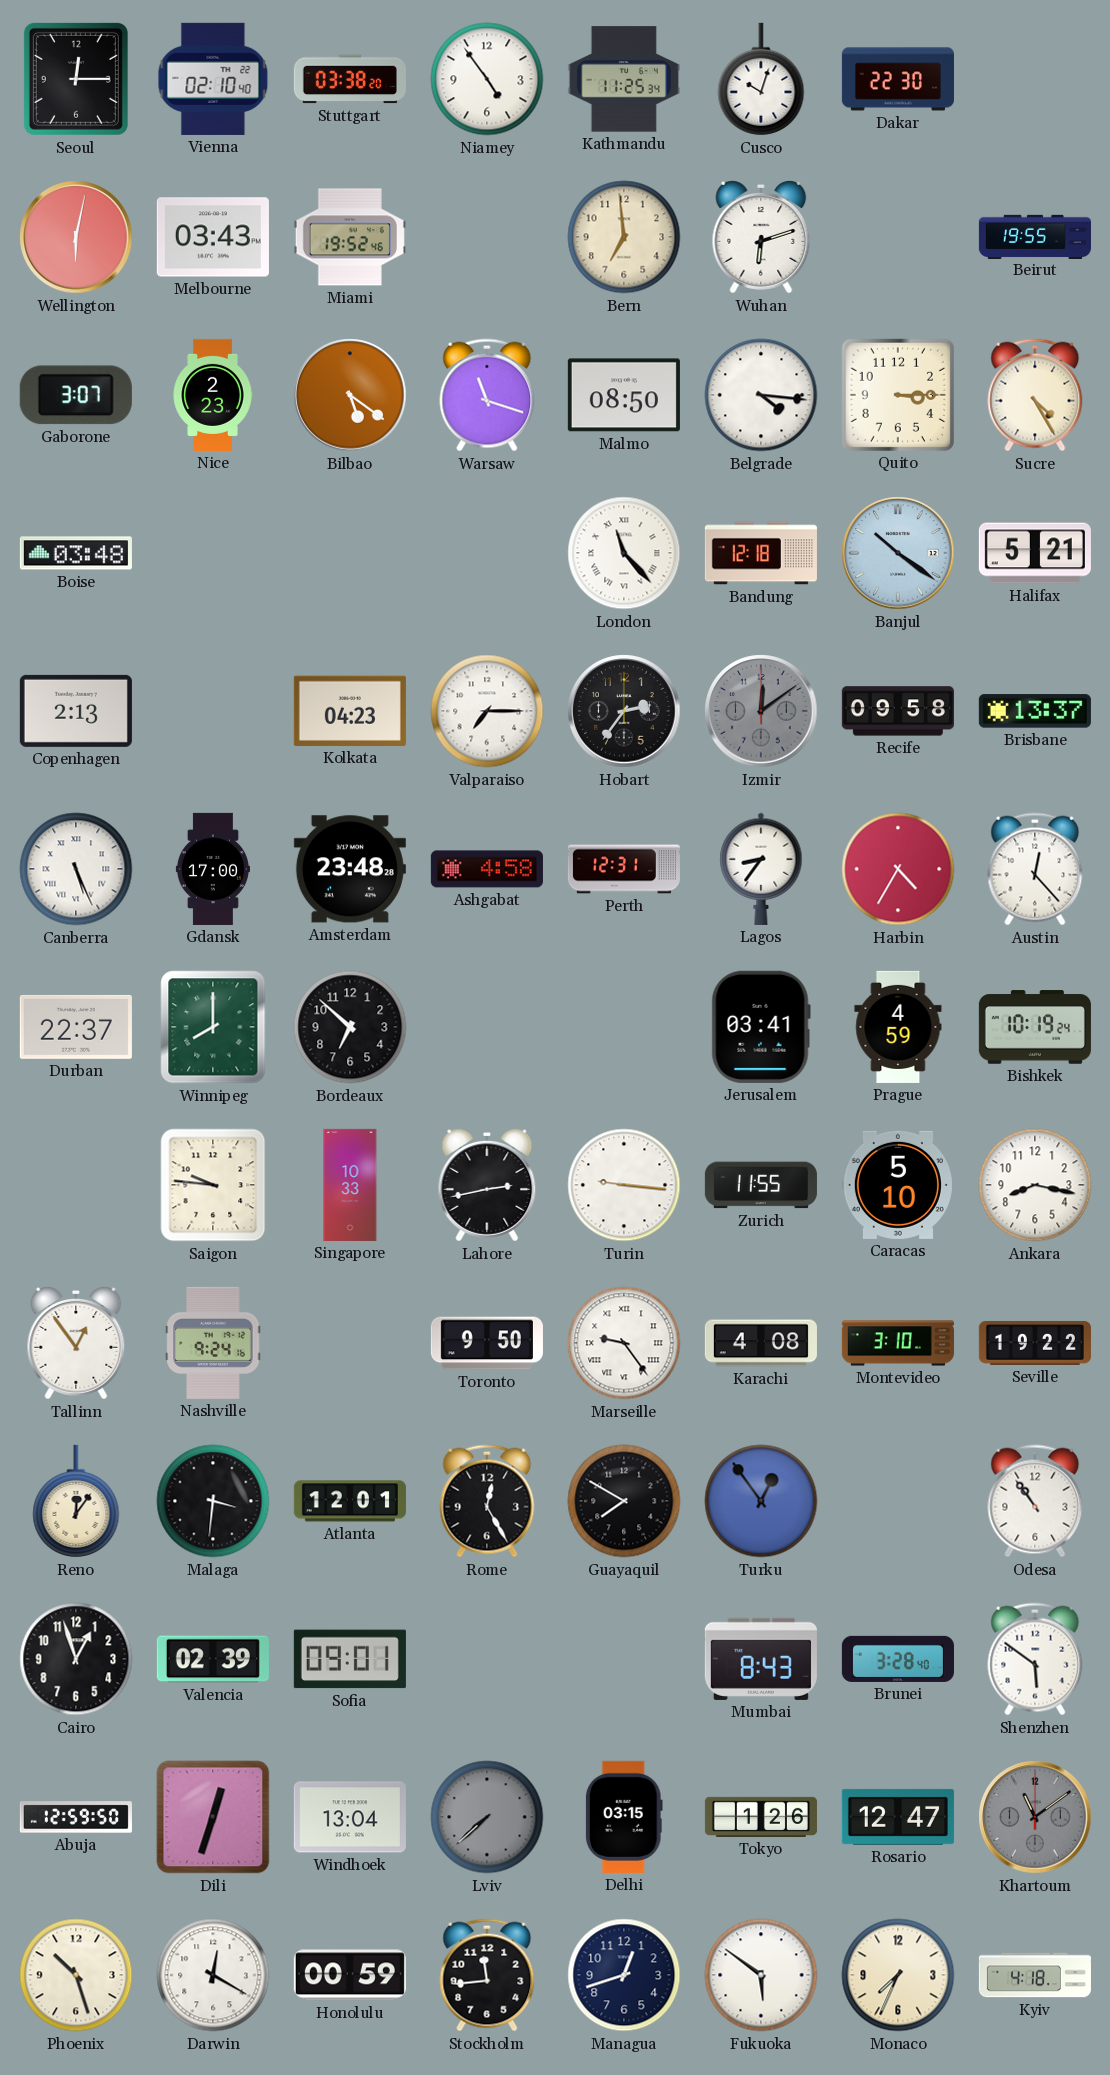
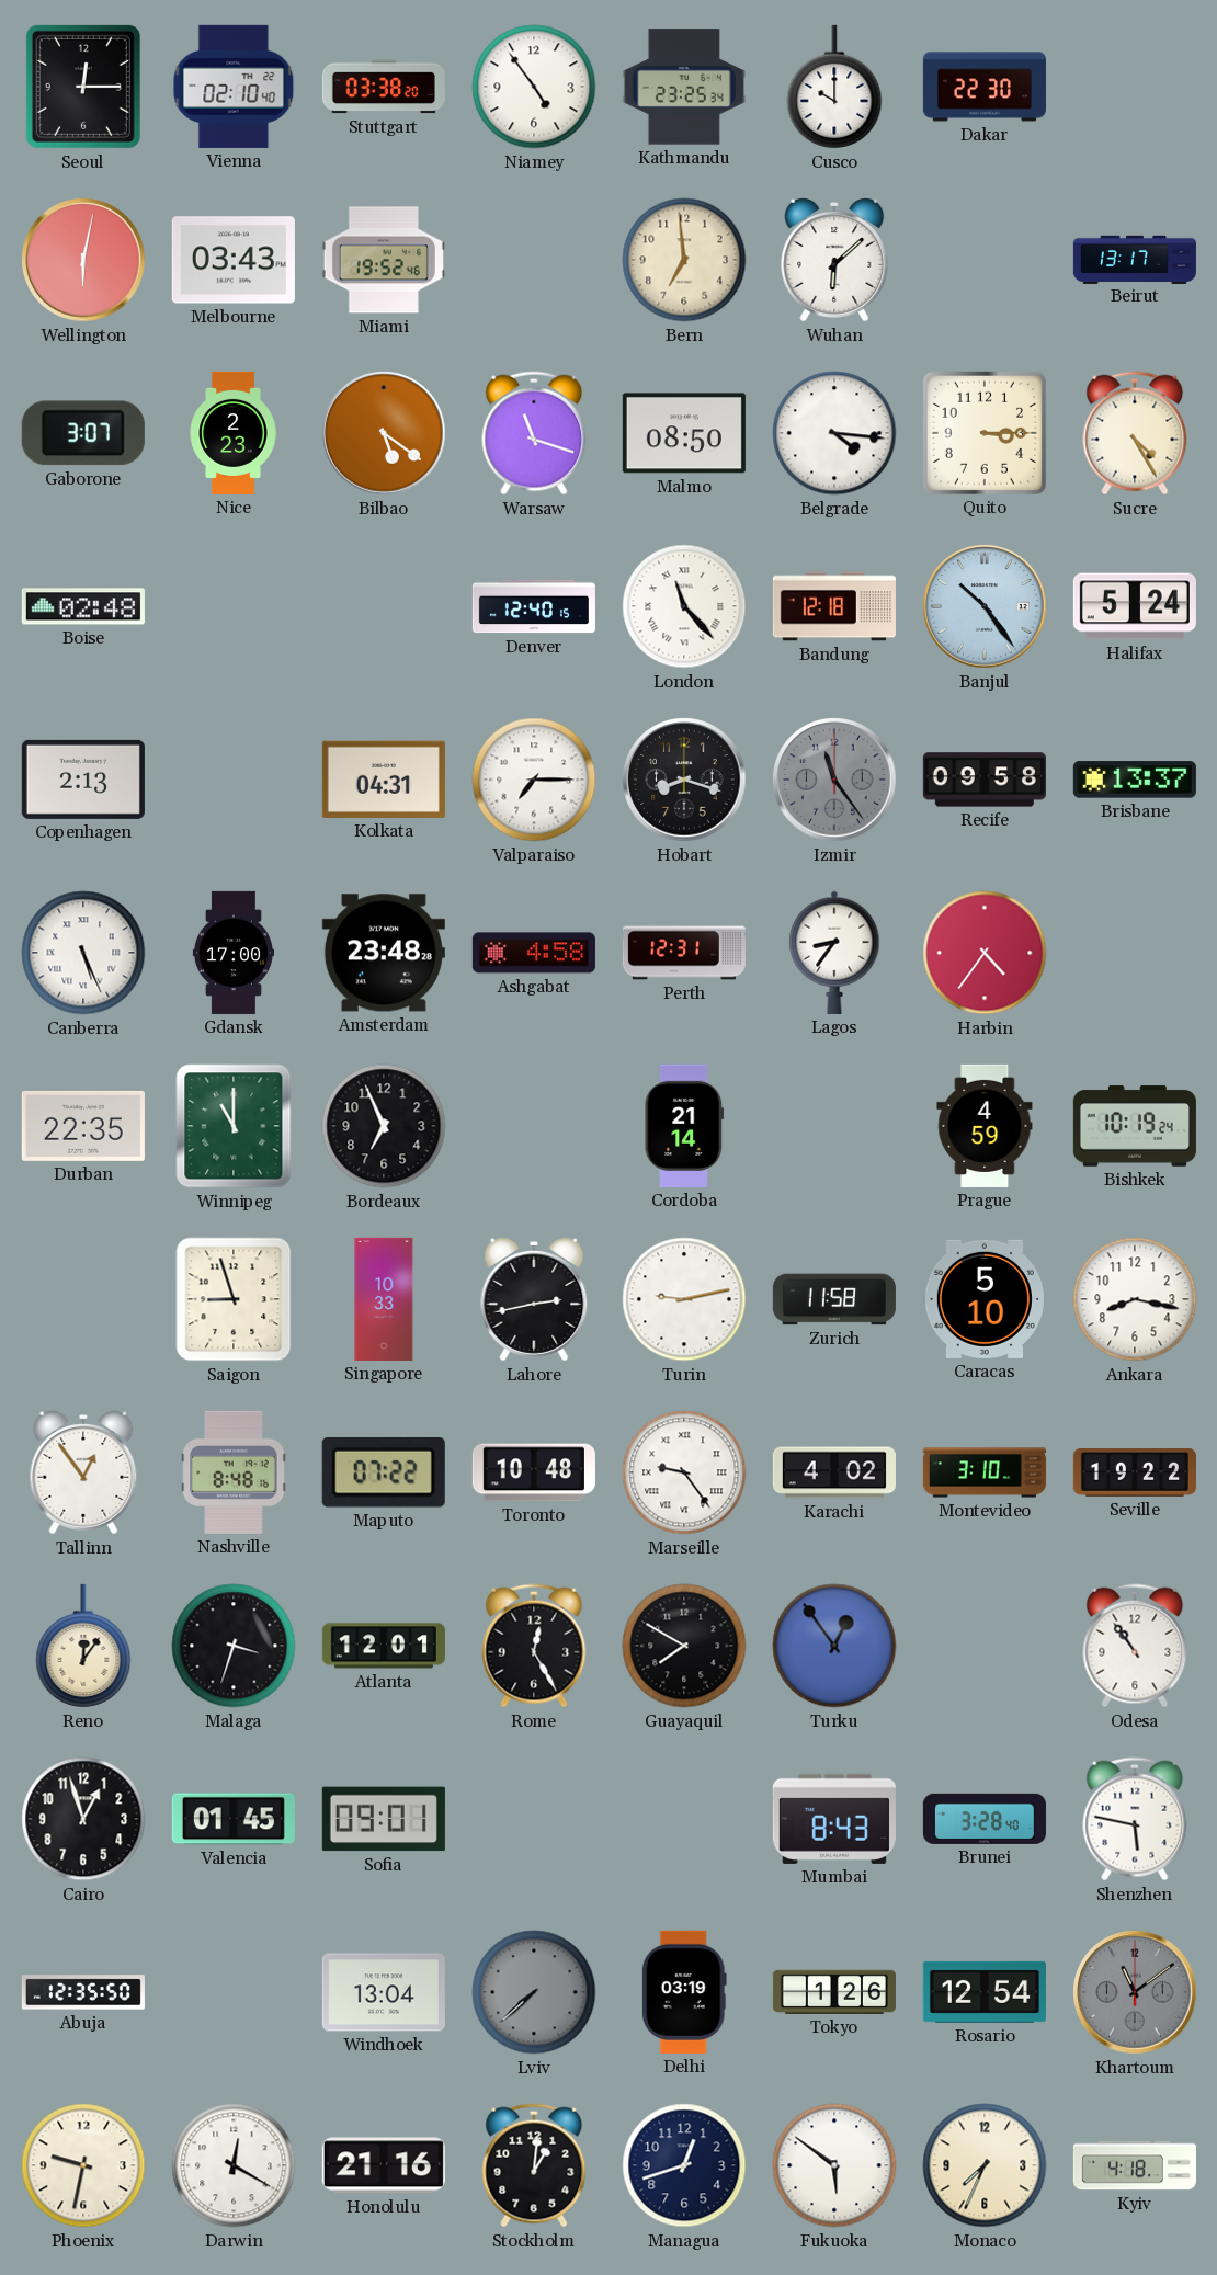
Kathmandu: 11:25 -> 23:25
Cusco: 10:03 -> 10:00
Wuhan: 6:12 -> 6:08
Beirut: 19:55 -> 13:17
Boise: 03:48 -> 02:48
Denver: none -> 12:40
Banjul: 10:21 -> 10:24
Halifax: 5:21 -> 5:24
Kolkata: 04:23 -> 04:31
Hobart: 2:36 -> 8:18
Izmir: 12:09 -> 11:24
Harbin: 4:35 -> 4:36
Austin: 12:23 -> none
Durban: 22:37 -> 22:35
Winnipeg: 8:00 -> 11:00
Bordeaux: 6:52 -> 6:56
Cordoba: none -> 21:14
Jerusalem: 03:41 -> none
Saigon: 9:46 -> 8:57
Turin: 9:16 -> 9:13
Zurich: 11:55 -> 11:58
Nashville: 9:24 -> 8:48
Maputo: none -> 07:22
Toronto: 9:50 -> 10:48
Karachi: 4:08 -> 4:02
Malaga: 3:31 -> 3:33
Valencia: 02:39 -> 01:45
Shenzhen: 5:51 -> 5:47
Abuja: 12:59 -> 12:35
Dili: 12:33 -> none
Delhi: 03:15 -> 03:19
Rosario: 12:47 -> 12:54
Phoenix: 10:27 -> 9:32
Honolulu: 00:59 -> 21:16
Stockholm: 11:44 -> 1:01
